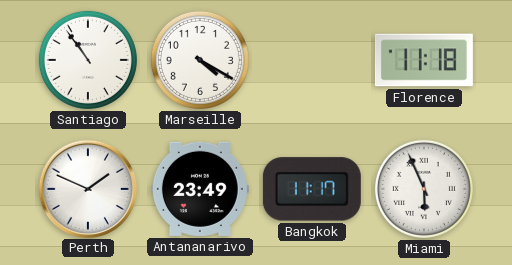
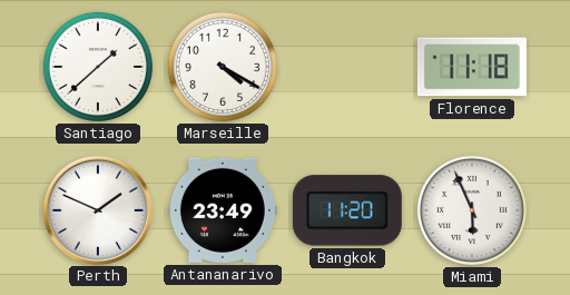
Santiago: 10:54 -> 1:38
Bangkok: 11:17 -> 11:20
